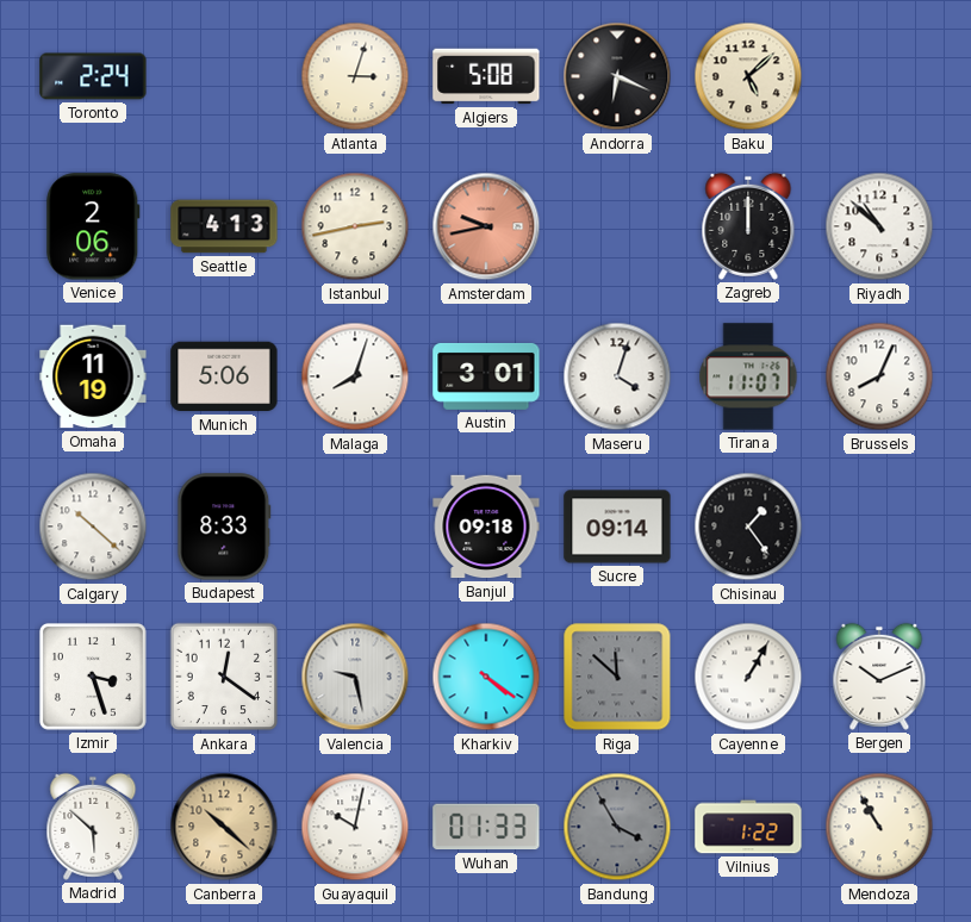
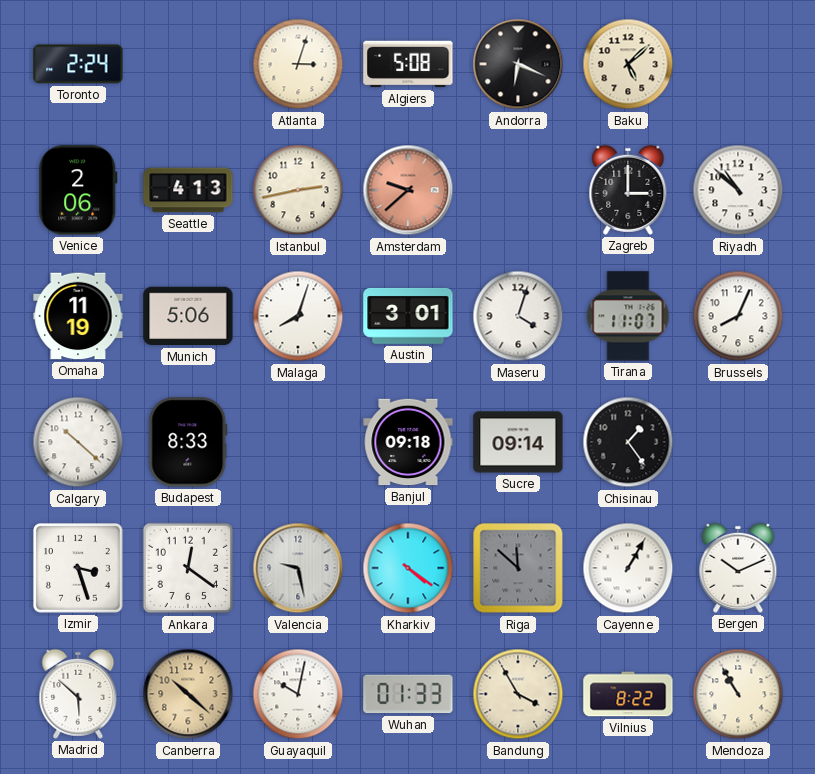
Amsterdam: 9:43 -> 9:38
Zagreb: 12:00 -> 3:00
Bandung dial: grey -> cream
Vilnius: 1:22 -> 8:22
